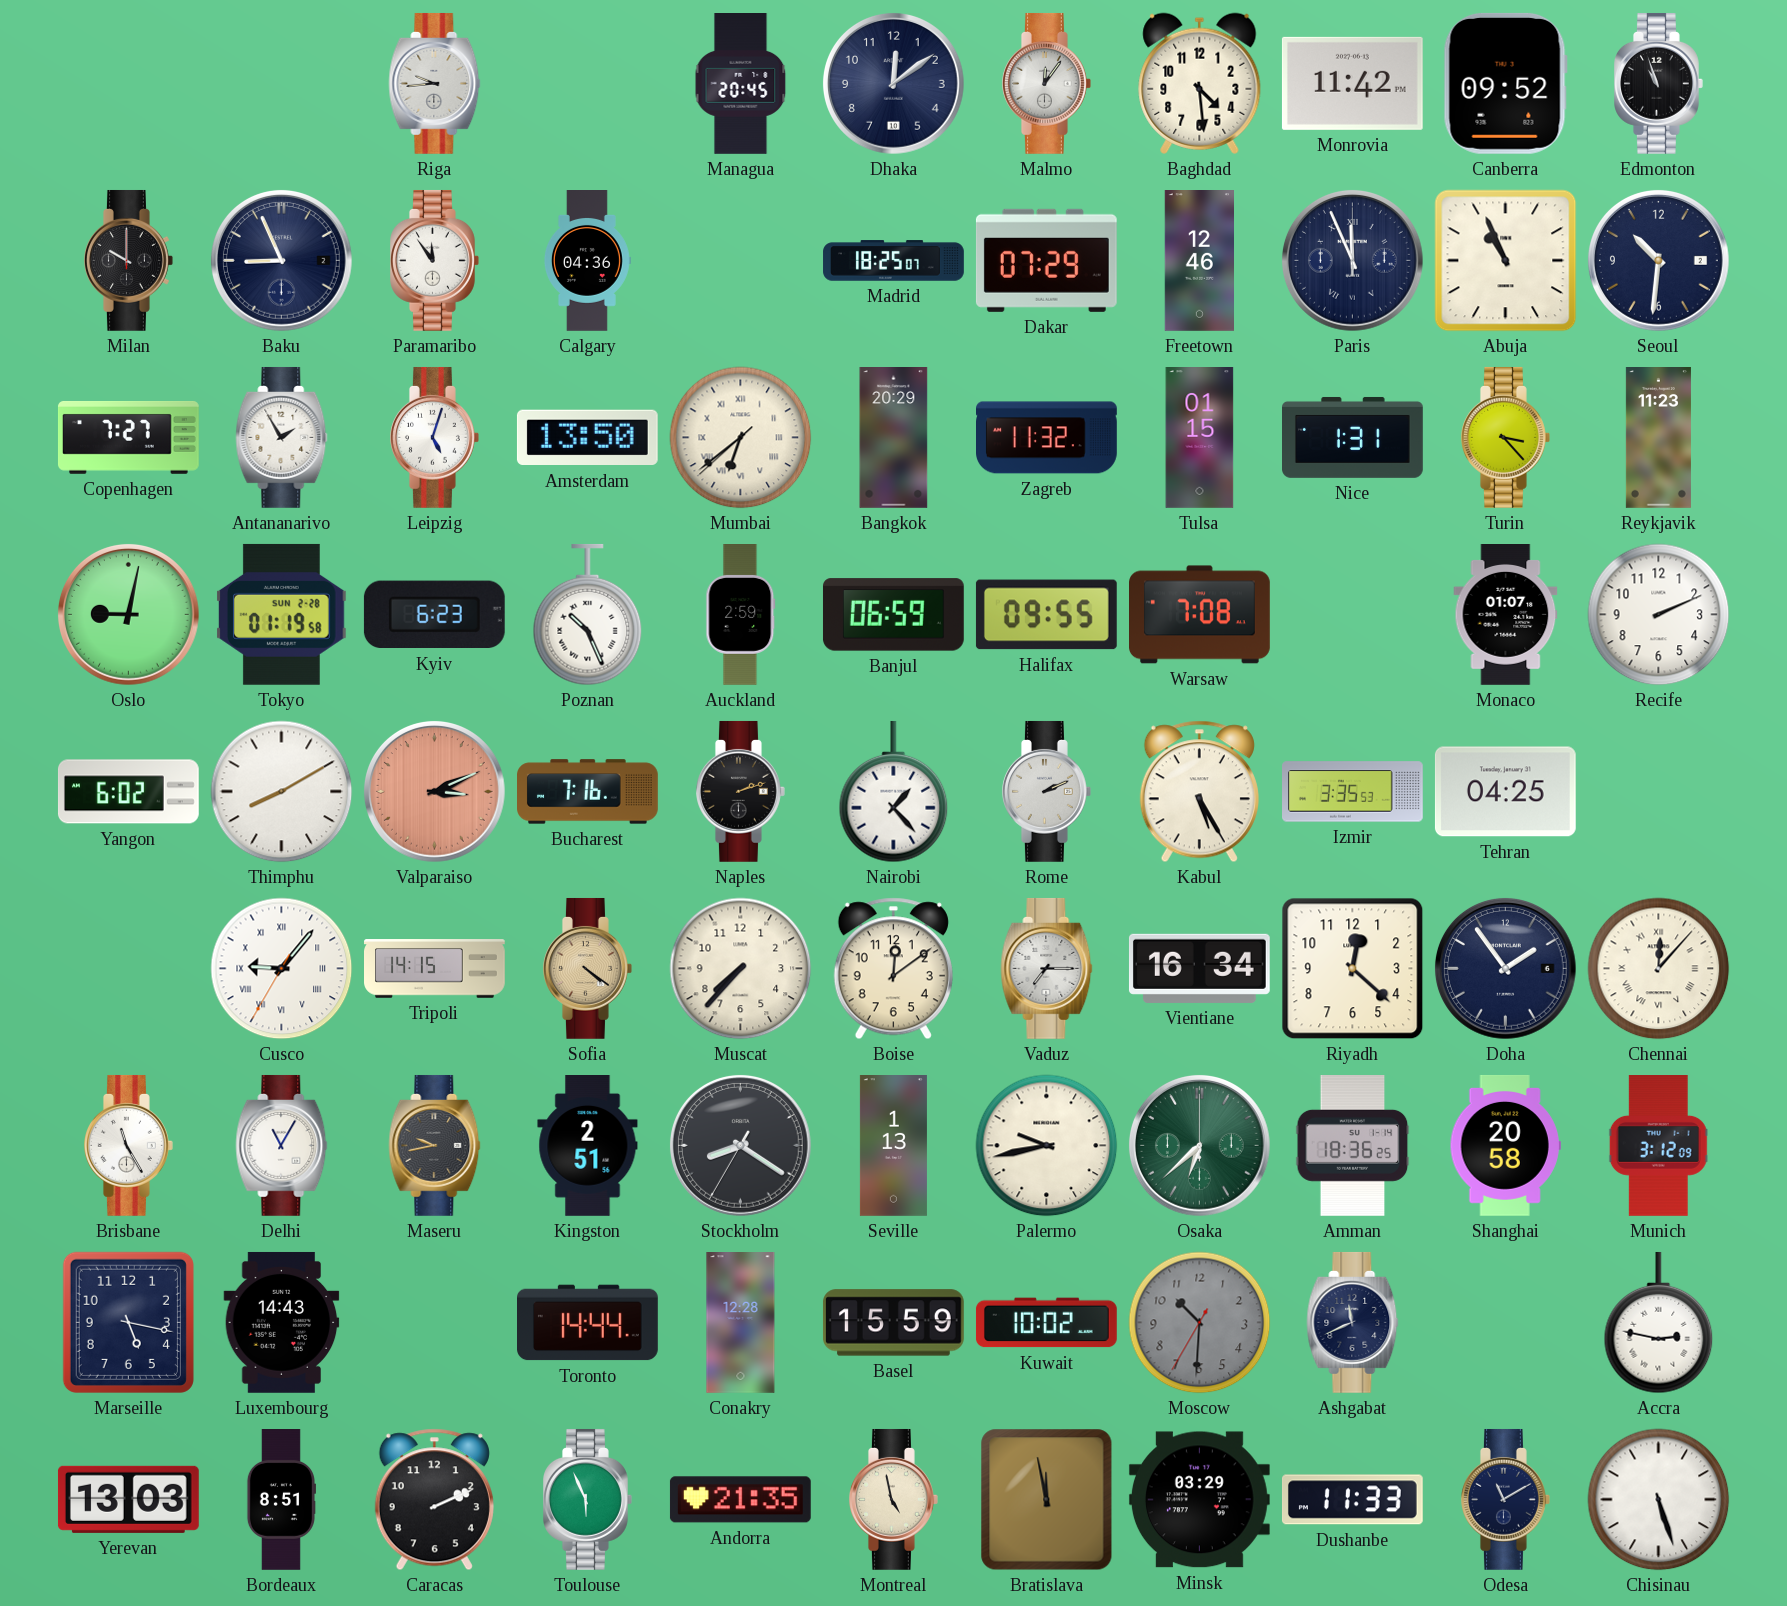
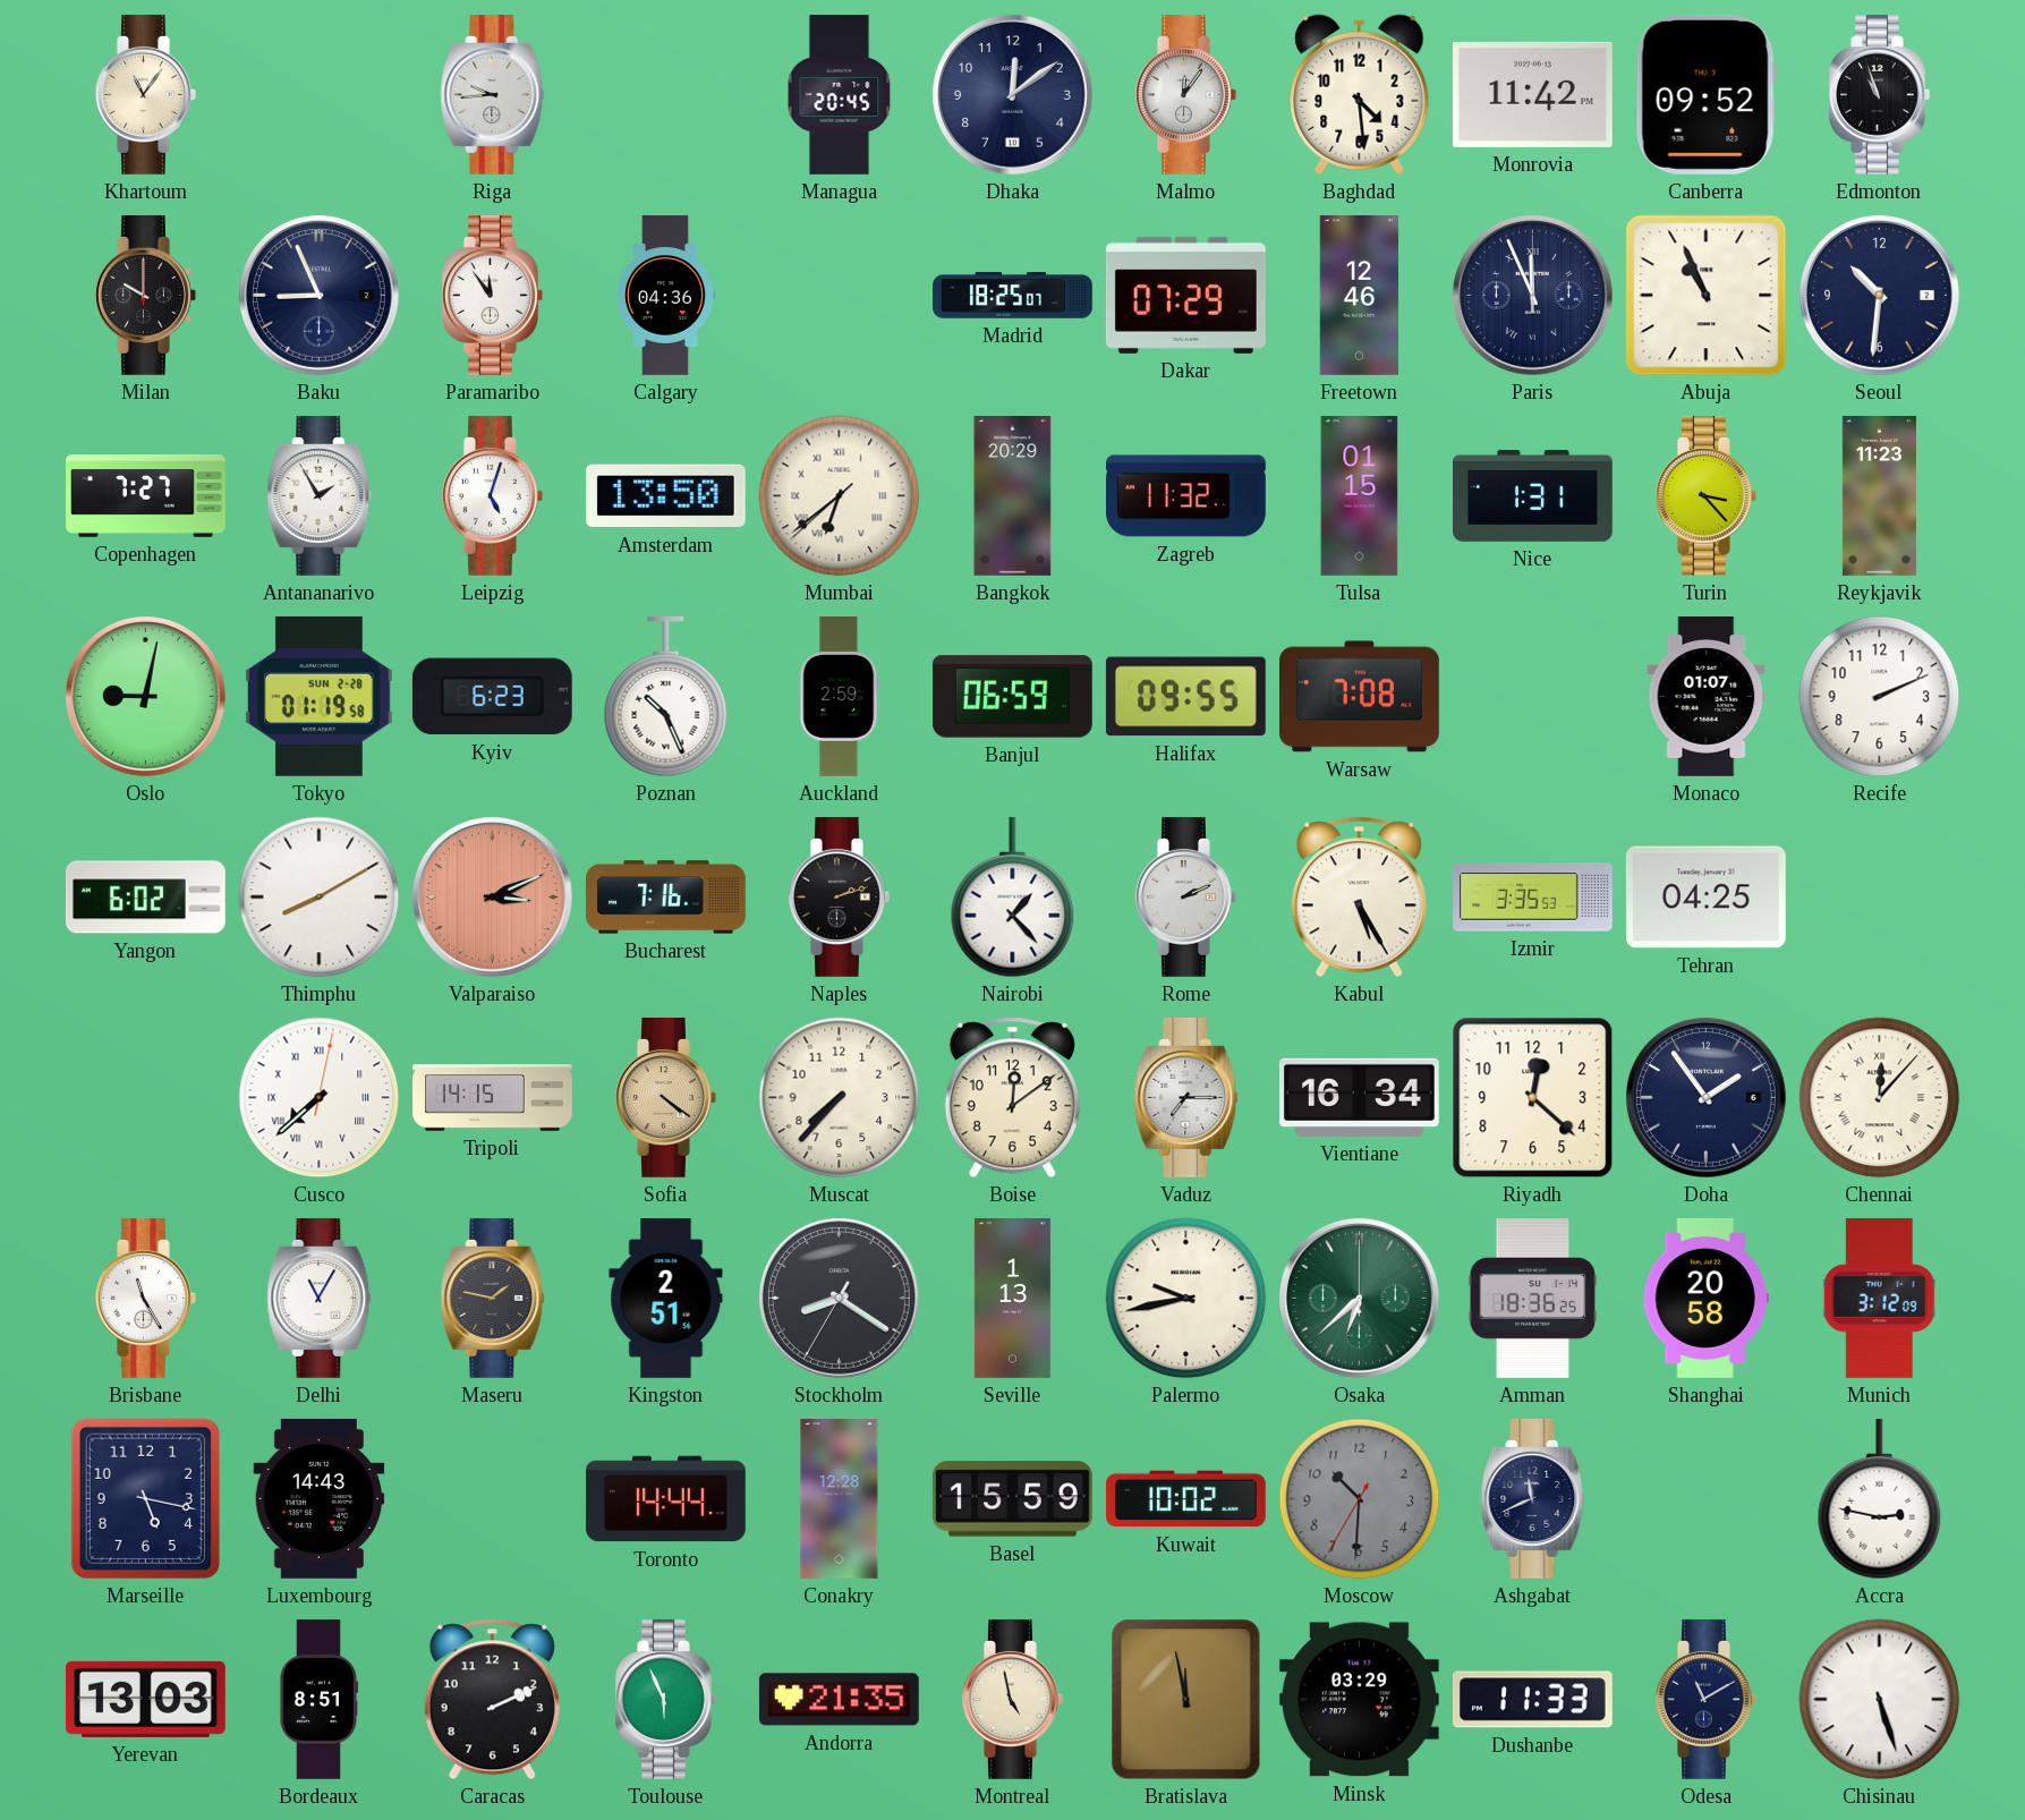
Khartoum: none -> 11:06
Cusco: 9:06 -> 7:38
Maseru: 9:43 -> 1:47
